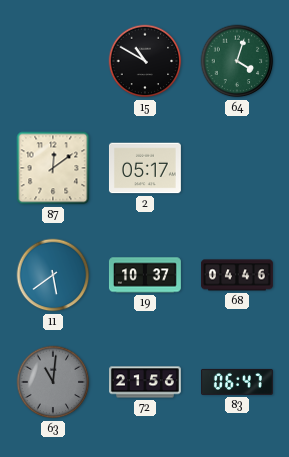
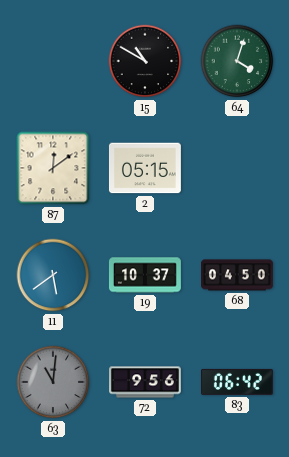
2: 05:17 -> 05:15
68: 04:46 -> 04:50
72: 21:56 -> 9:56
83: 06:47 -> 06:42
